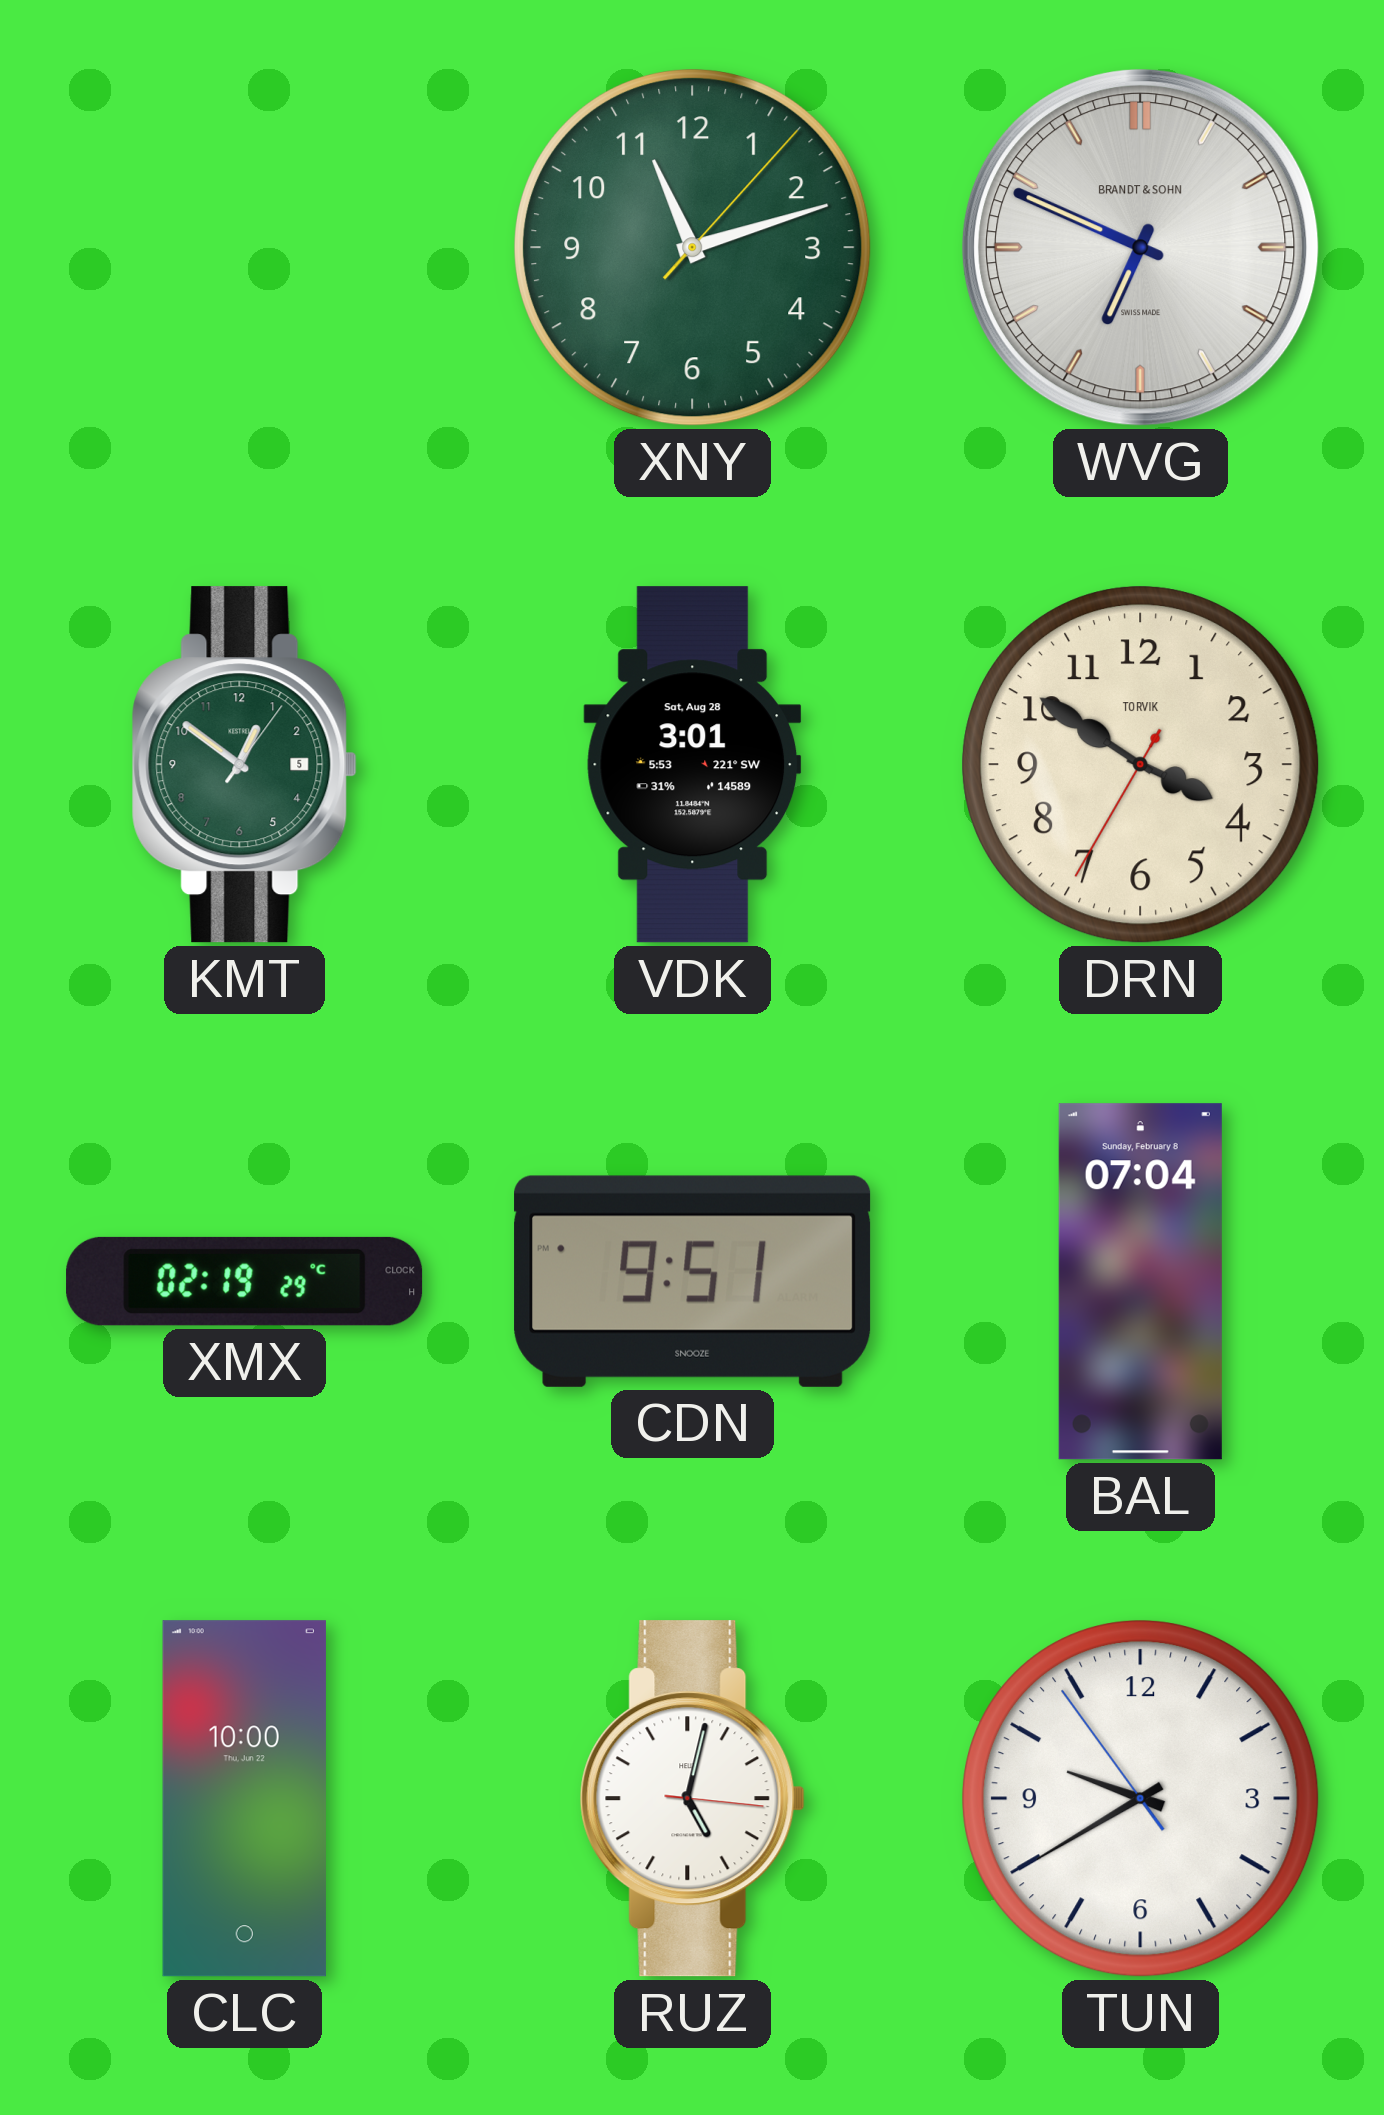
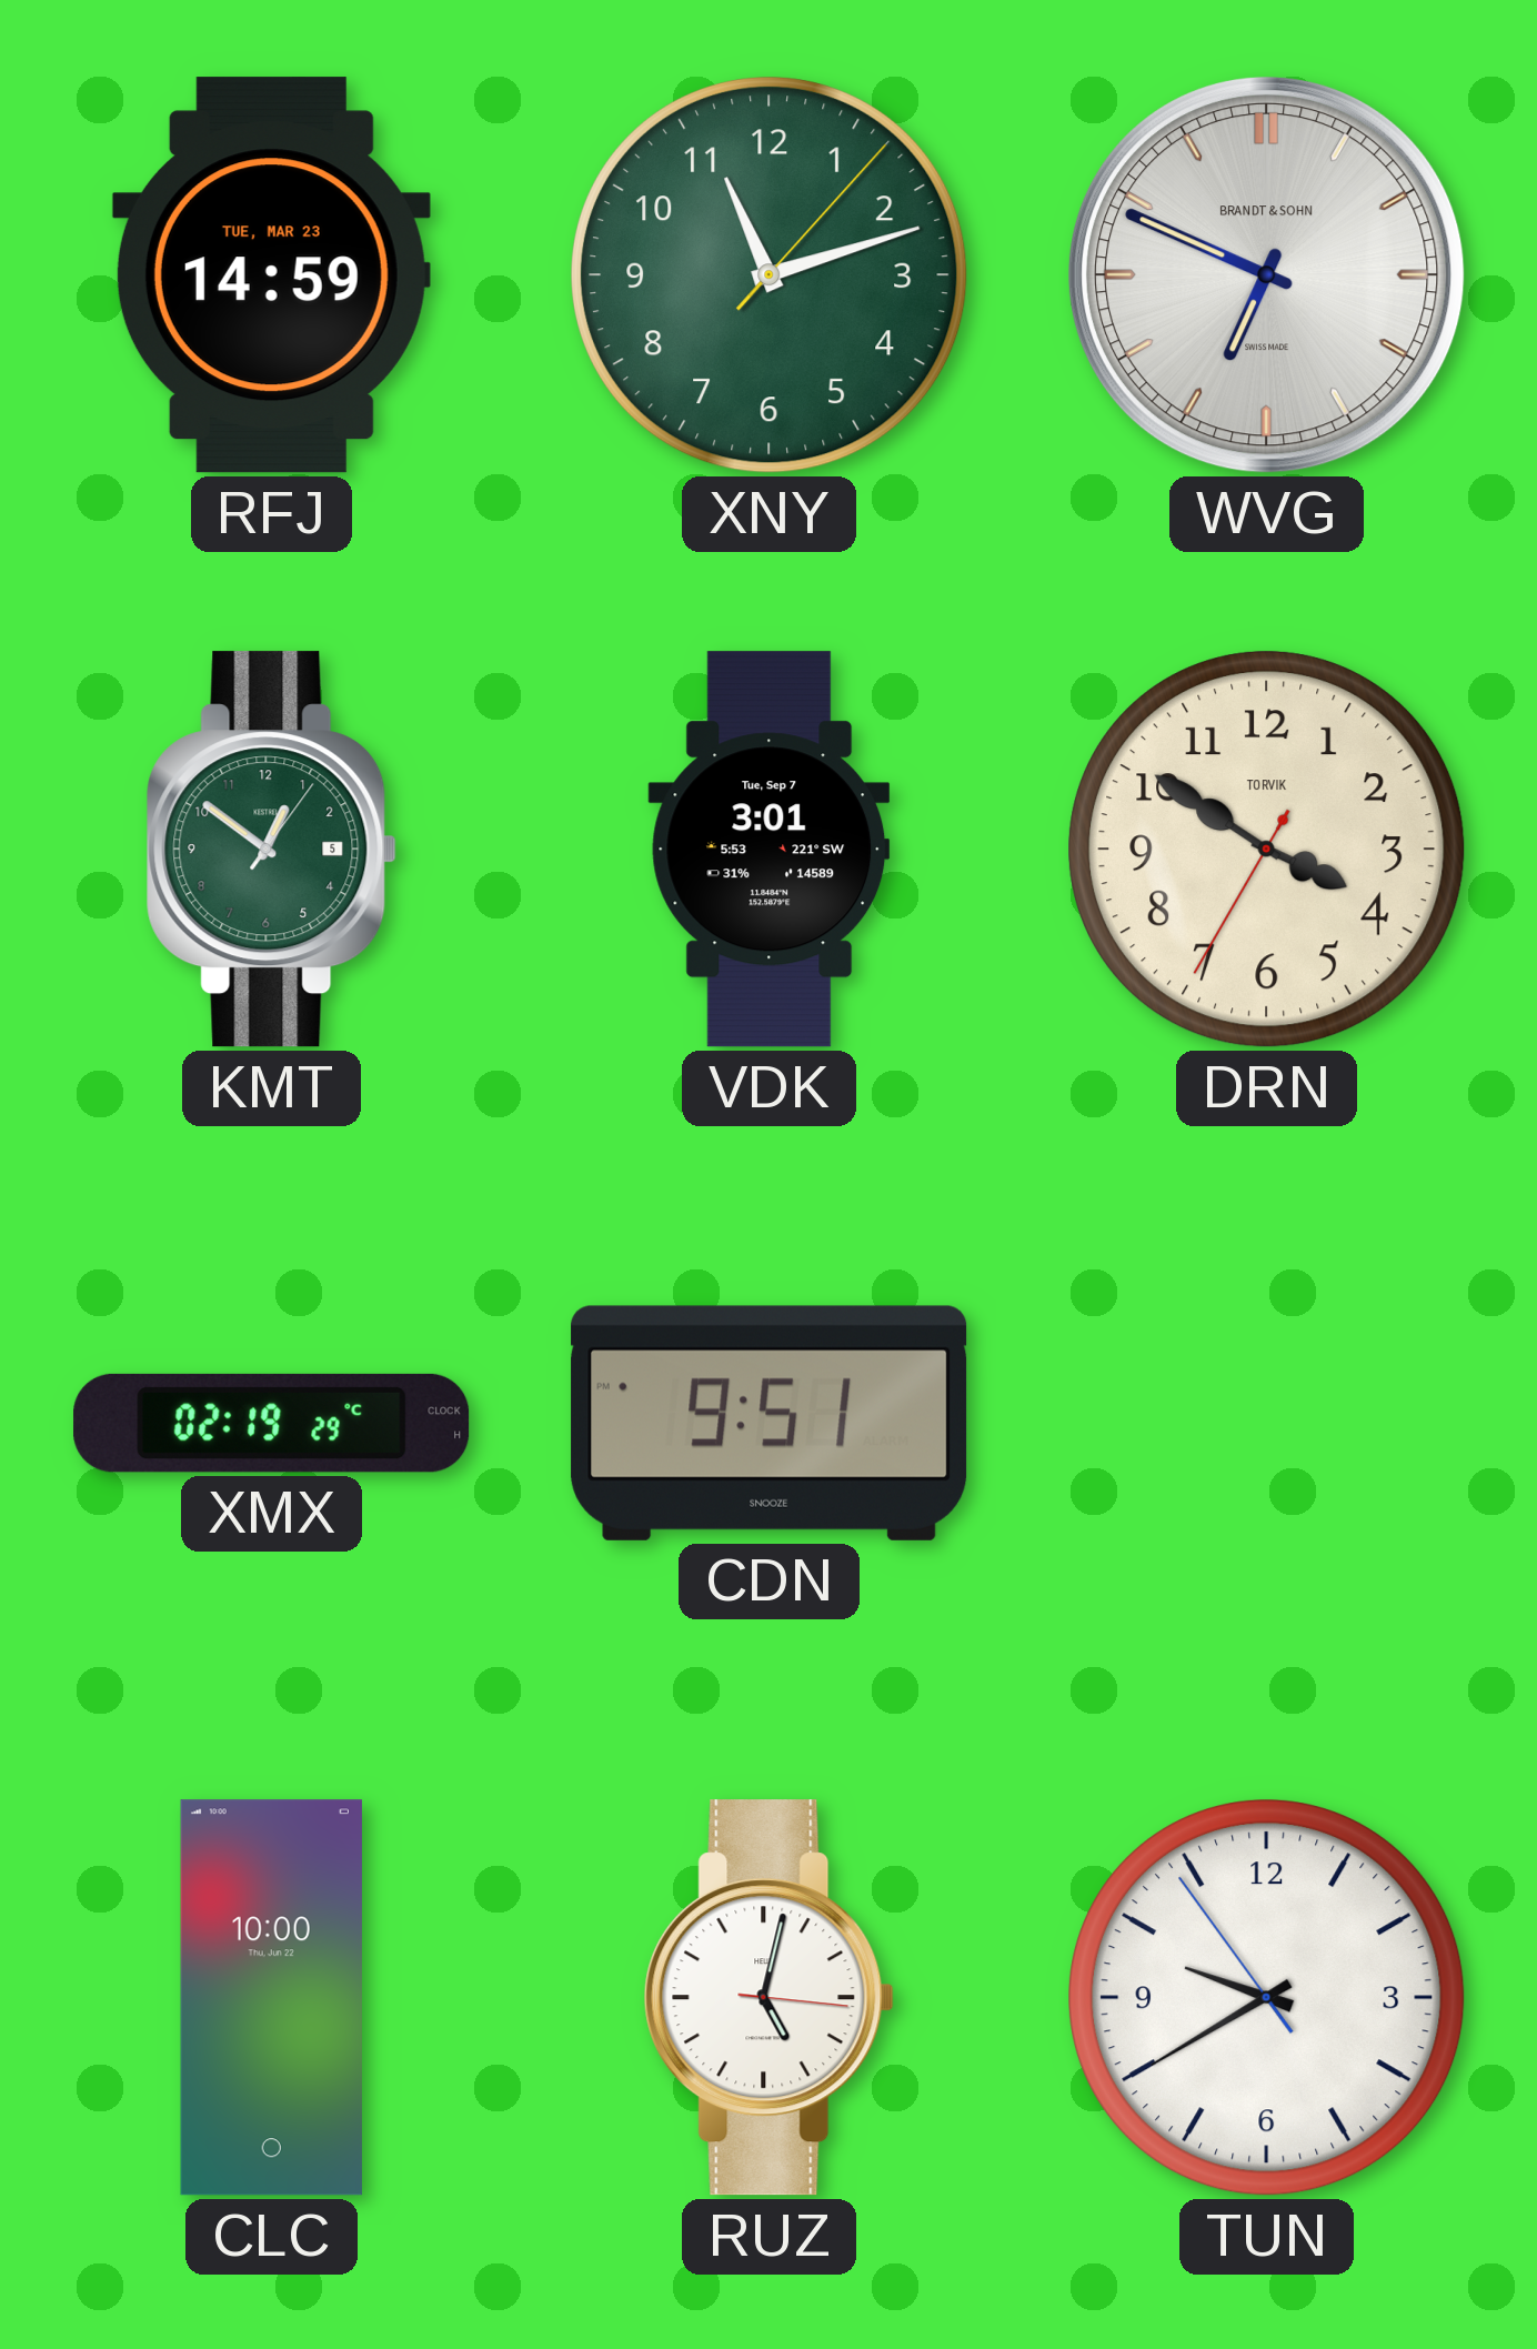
RFJ: none -> 14:59
VDK date: Sat, Aug 28 -> Tue, Sep 7
BAL: 07:04 -> none
